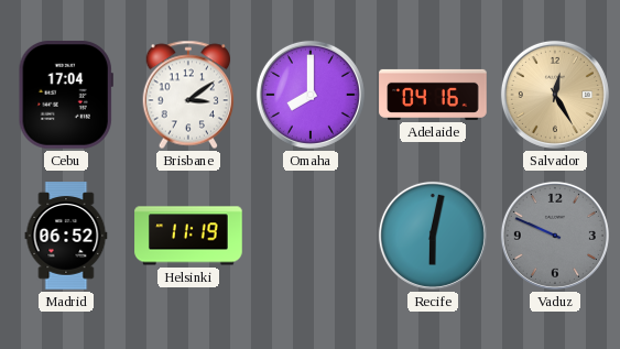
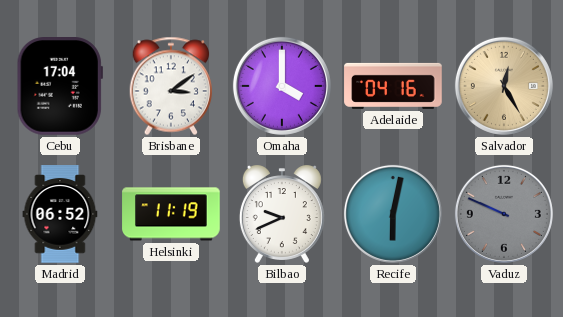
Omaha: 8:00 -> 4:00
Bilbao: none -> 9:41
